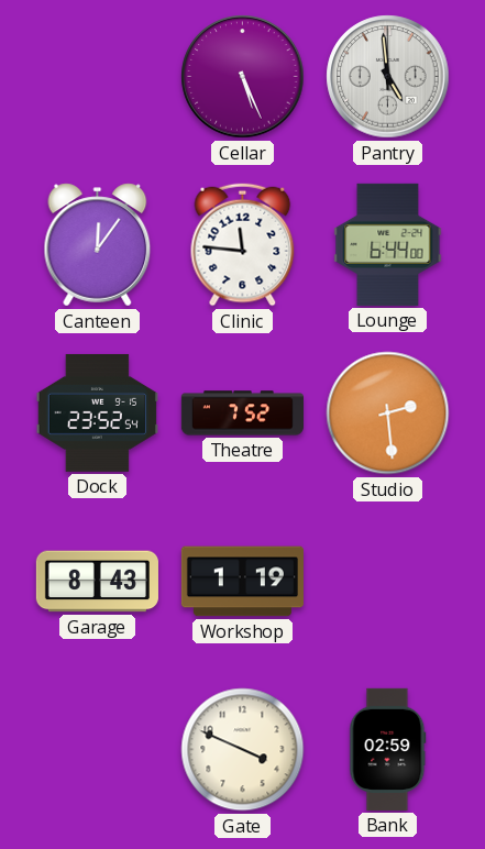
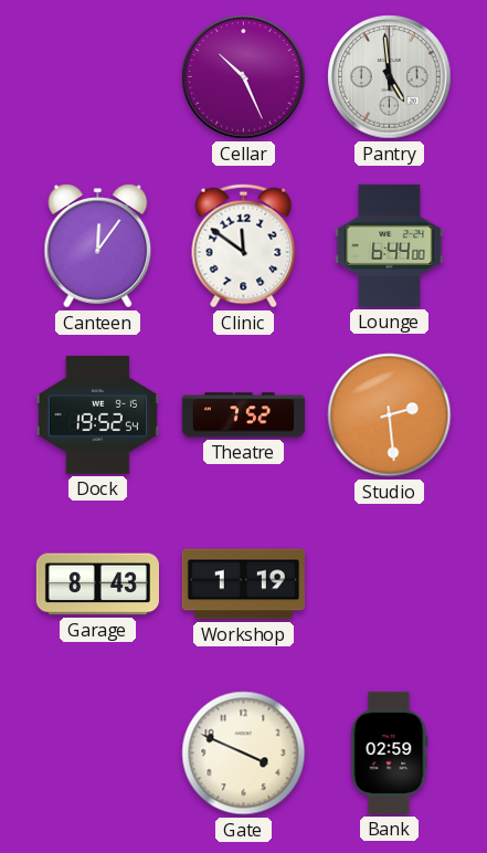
Cellar: 5:26 -> 10:26
Clinic: 11:46 -> 11:51
Dock: 23:52 -> 19:52
